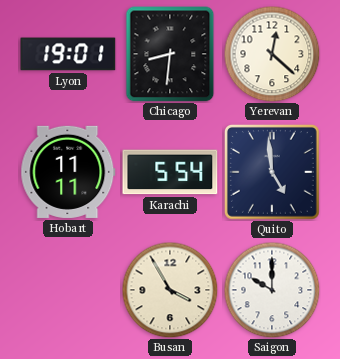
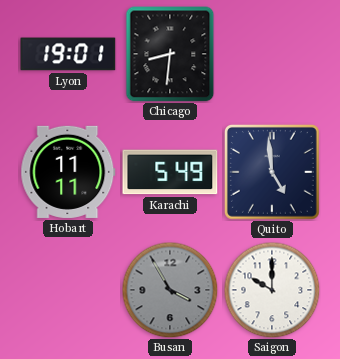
Yerevan: 12:22 -> none
Karachi: 5:54 -> 5:49
Busan dial: cream -> grey
